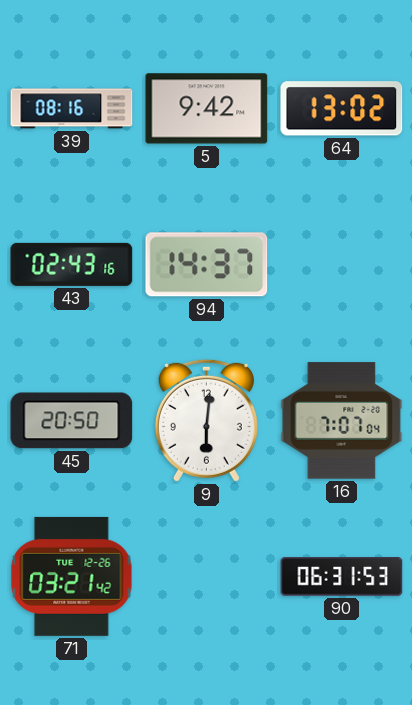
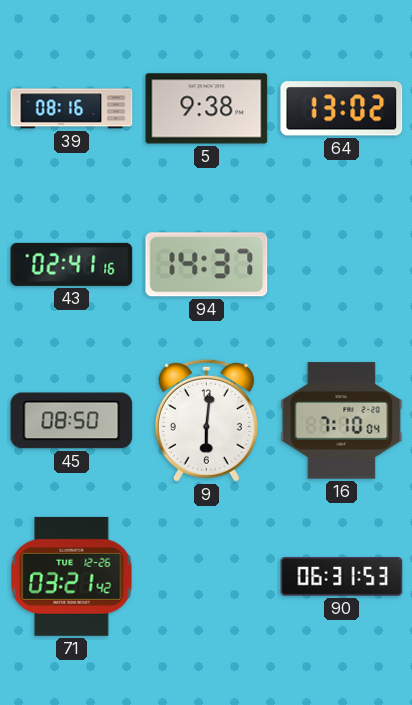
5: 9:42 -> 9:38
43: 02:43 -> 02:41
45: 20:50 -> 08:50
16: 7:07 -> 7:10
